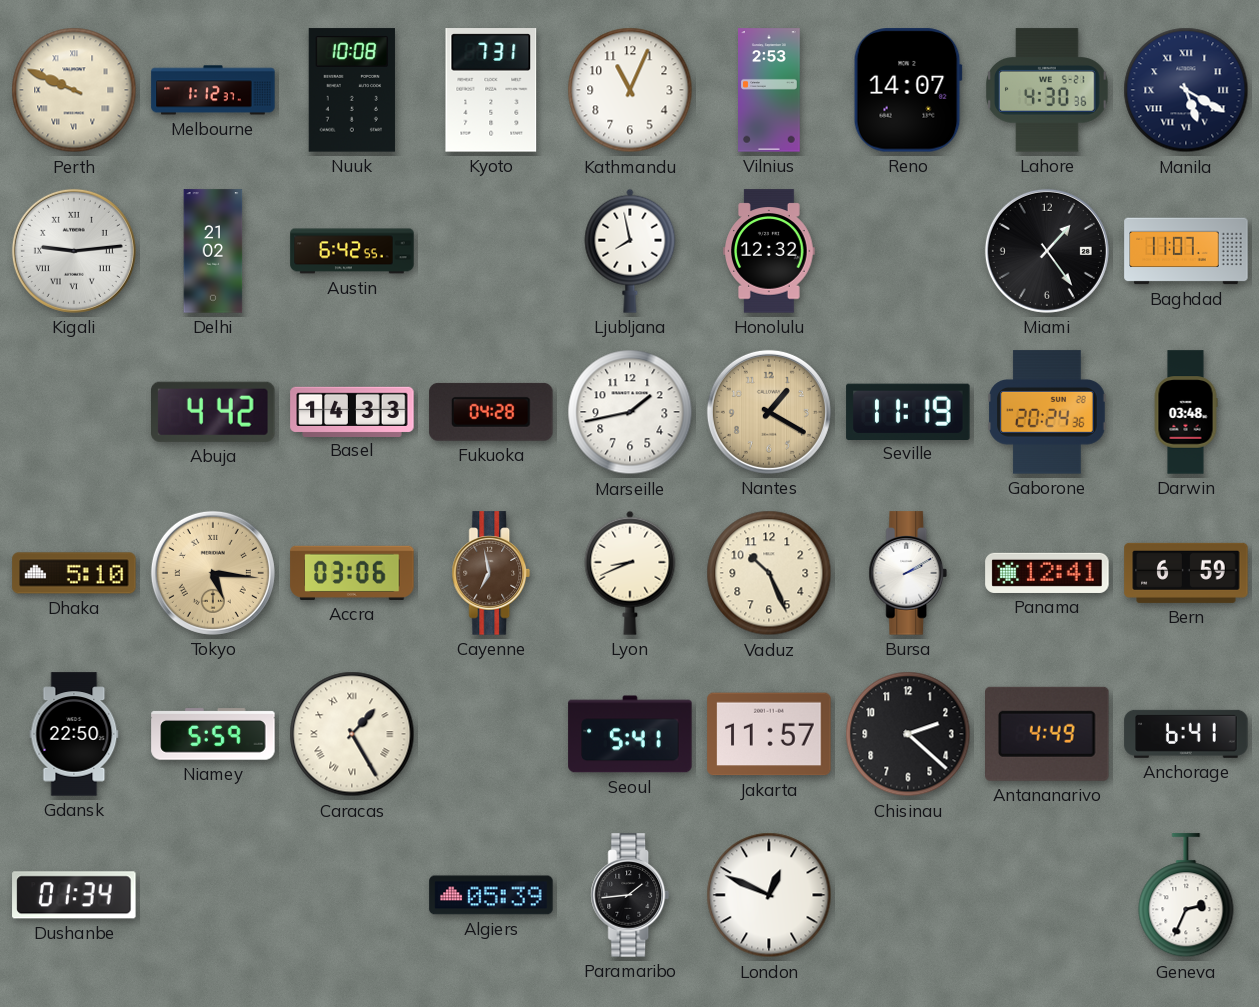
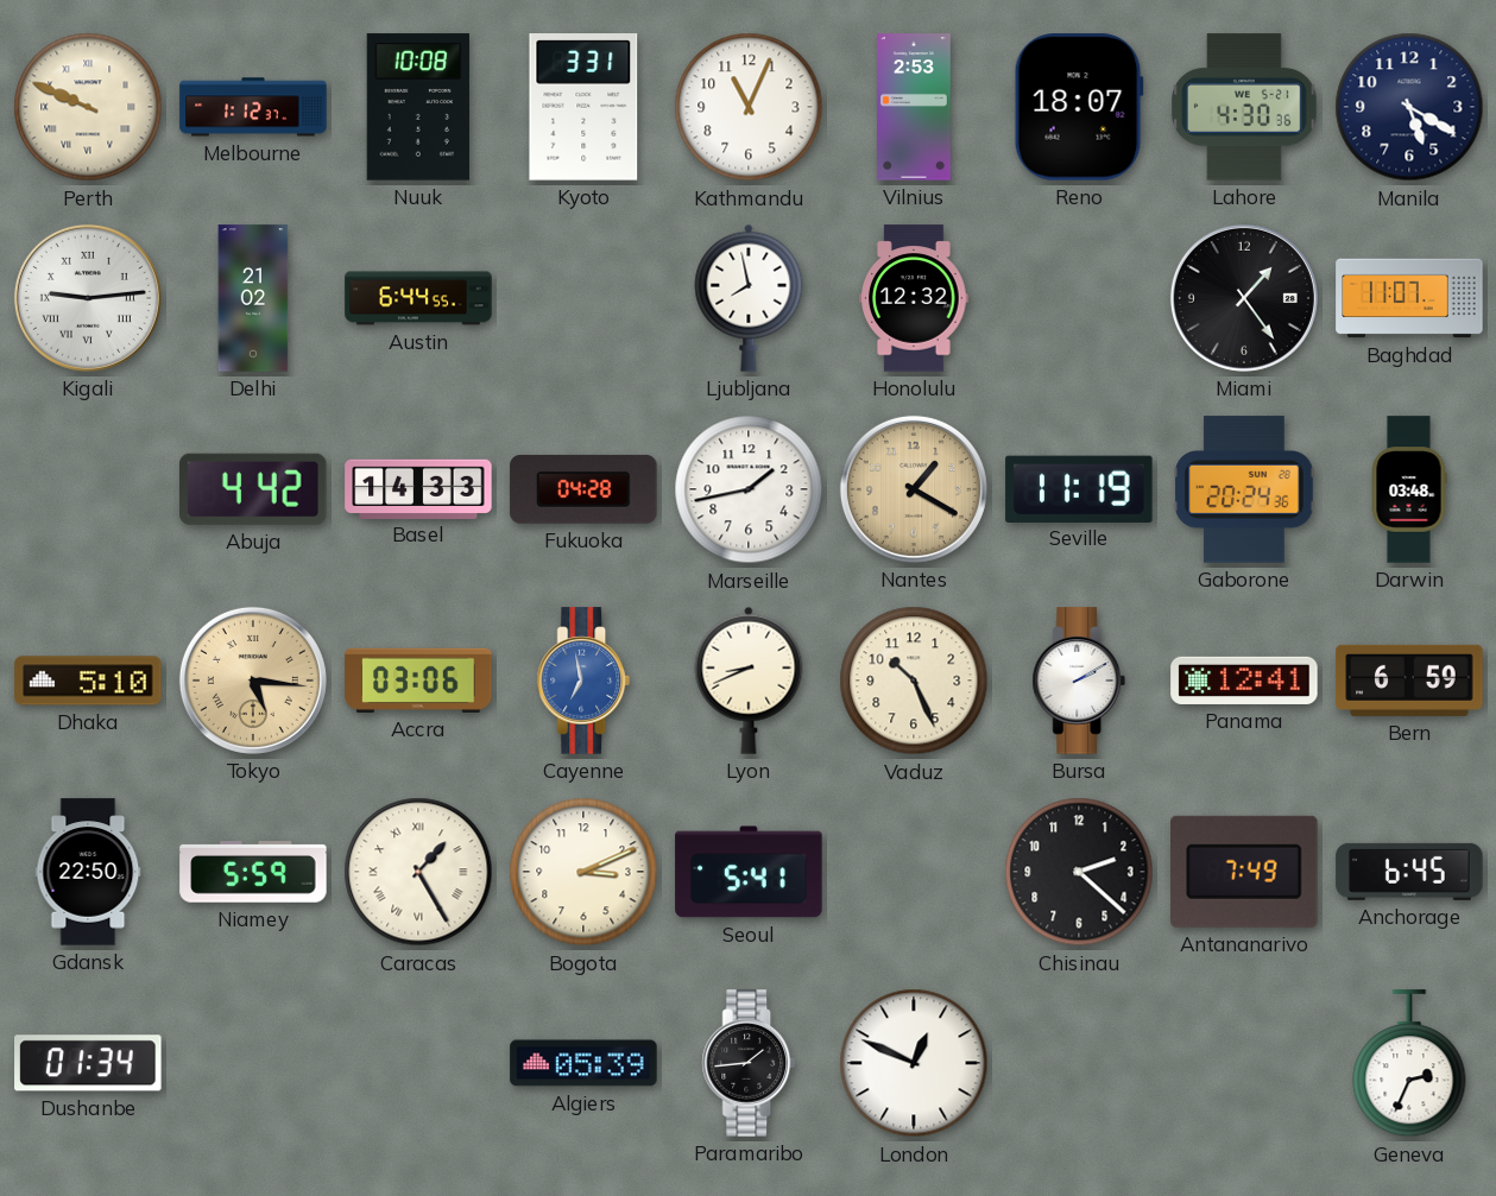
Kyoto: 7:31 -> 3:31
Reno: 14:07 -> 18:07
Manila numerals: Roman -> Arabic
Austin: 6:42 -> 6:44
Cayenne dial: brown -> blue
Bogota: none -> 3:11
Jakarta: 11:57 -> none
Antananarivo: 4:49 -> 7:49
Anchorage: 6:41 -> 6:45
